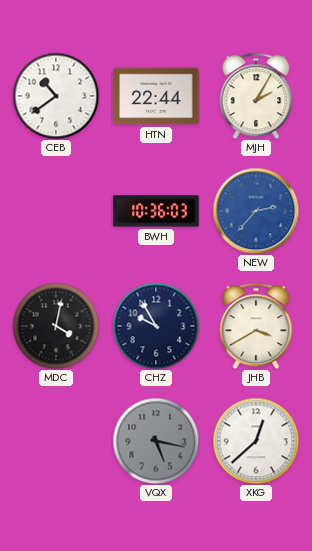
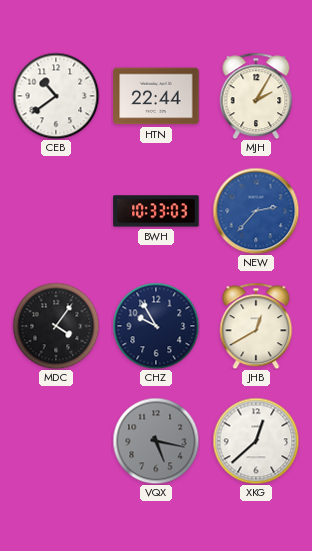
BWH: 10:36 -> 10:33
MDC: 4:02 -> 4:06
JHB: 3:40 -> 12:40
